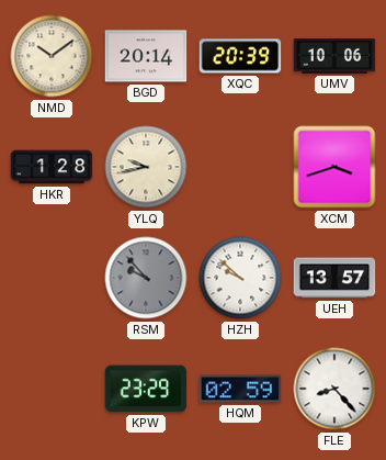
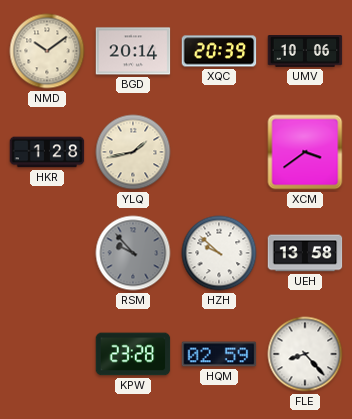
YLQ: 9:43 -> 1:43
XCM: 3:42 -> 3:39
UEH: 13:57 -> 13:58
KPW: 23:29 -> 23:28
